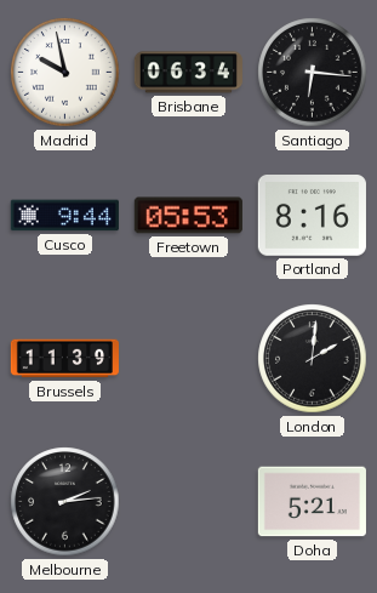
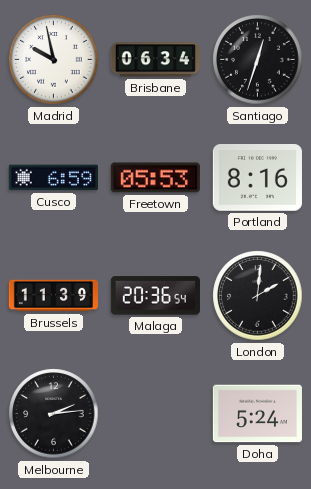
Santiago: 6:16 -> 12:33
Cusco: 9:44 -> 6:59
Malaga: none -> 20:36
Doha: 5:21 -> 5:24
